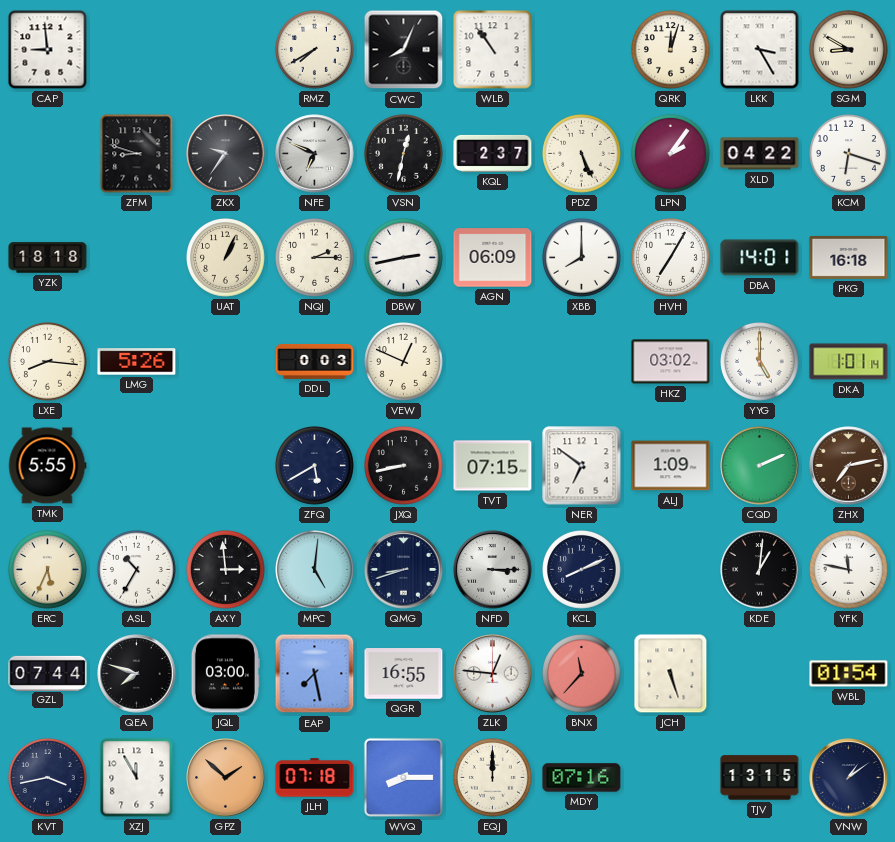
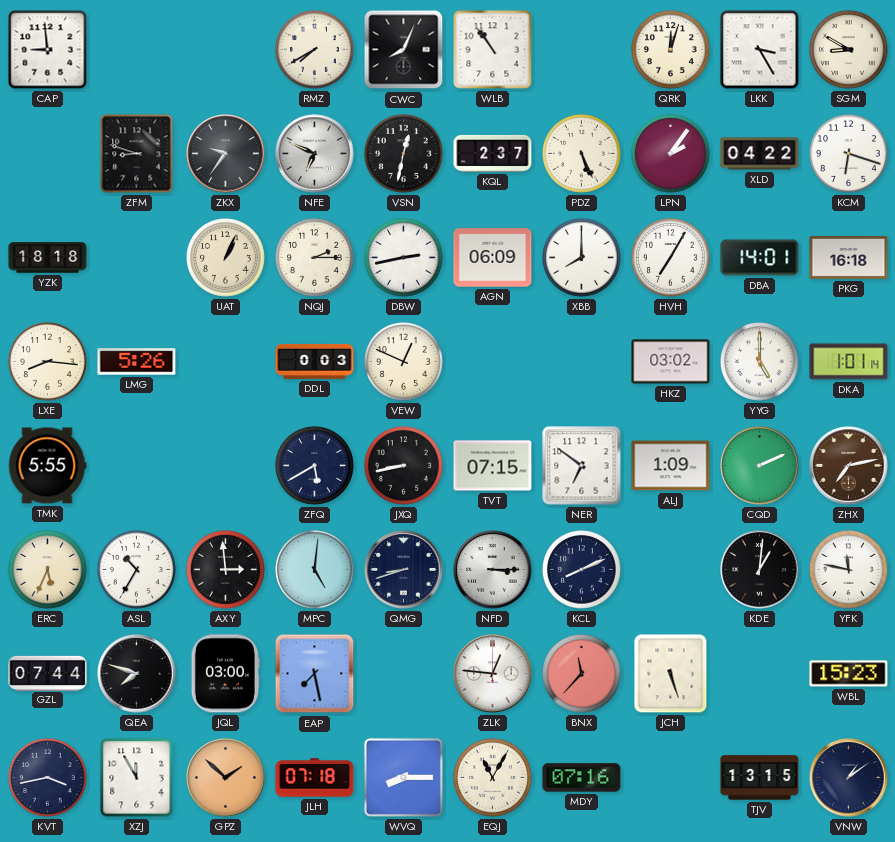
QGR: 16:55 -> none
WBL: 01:54 -> 15:23
EQJ: 12:00 -> 11:05
